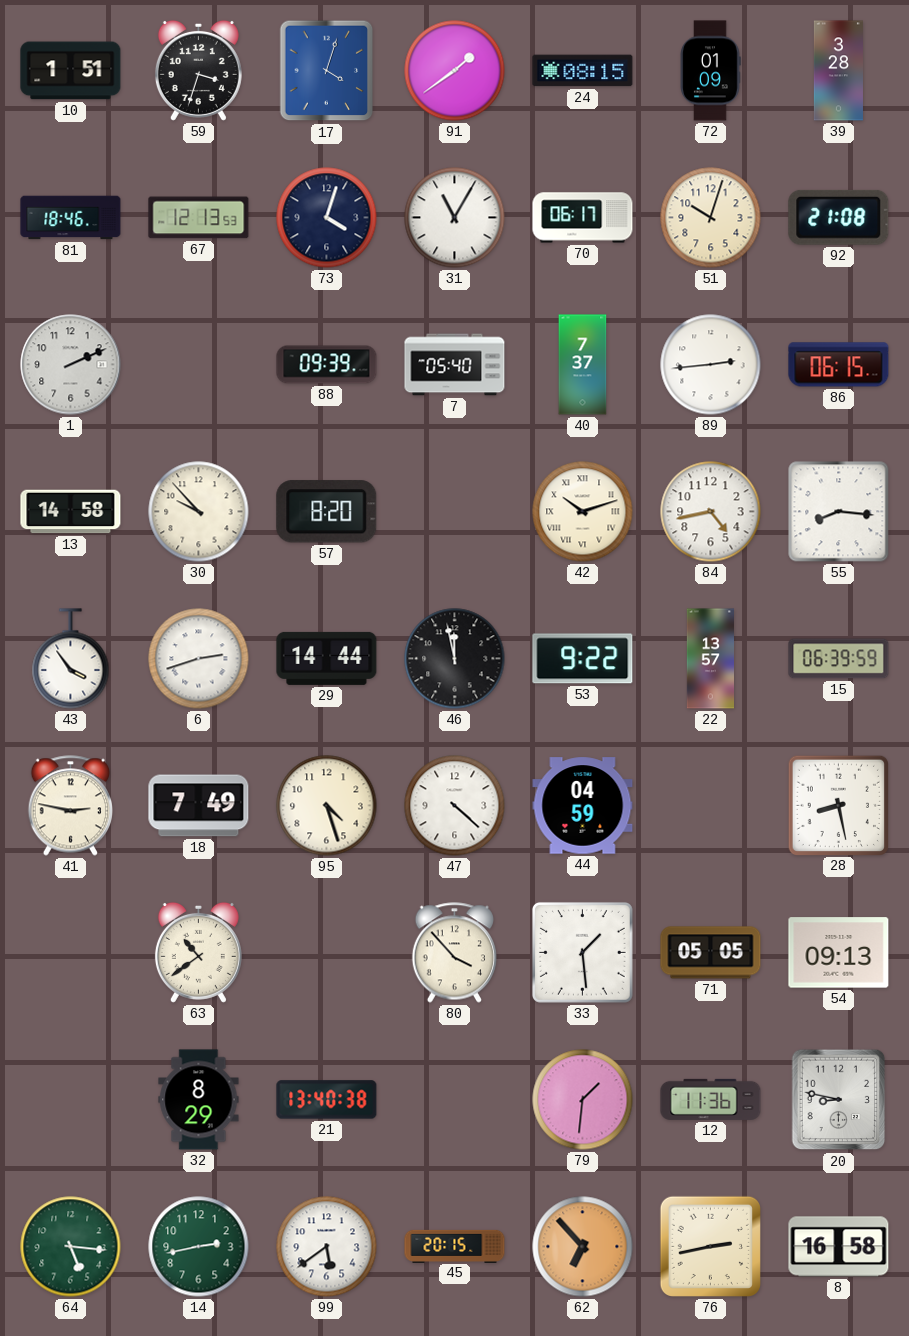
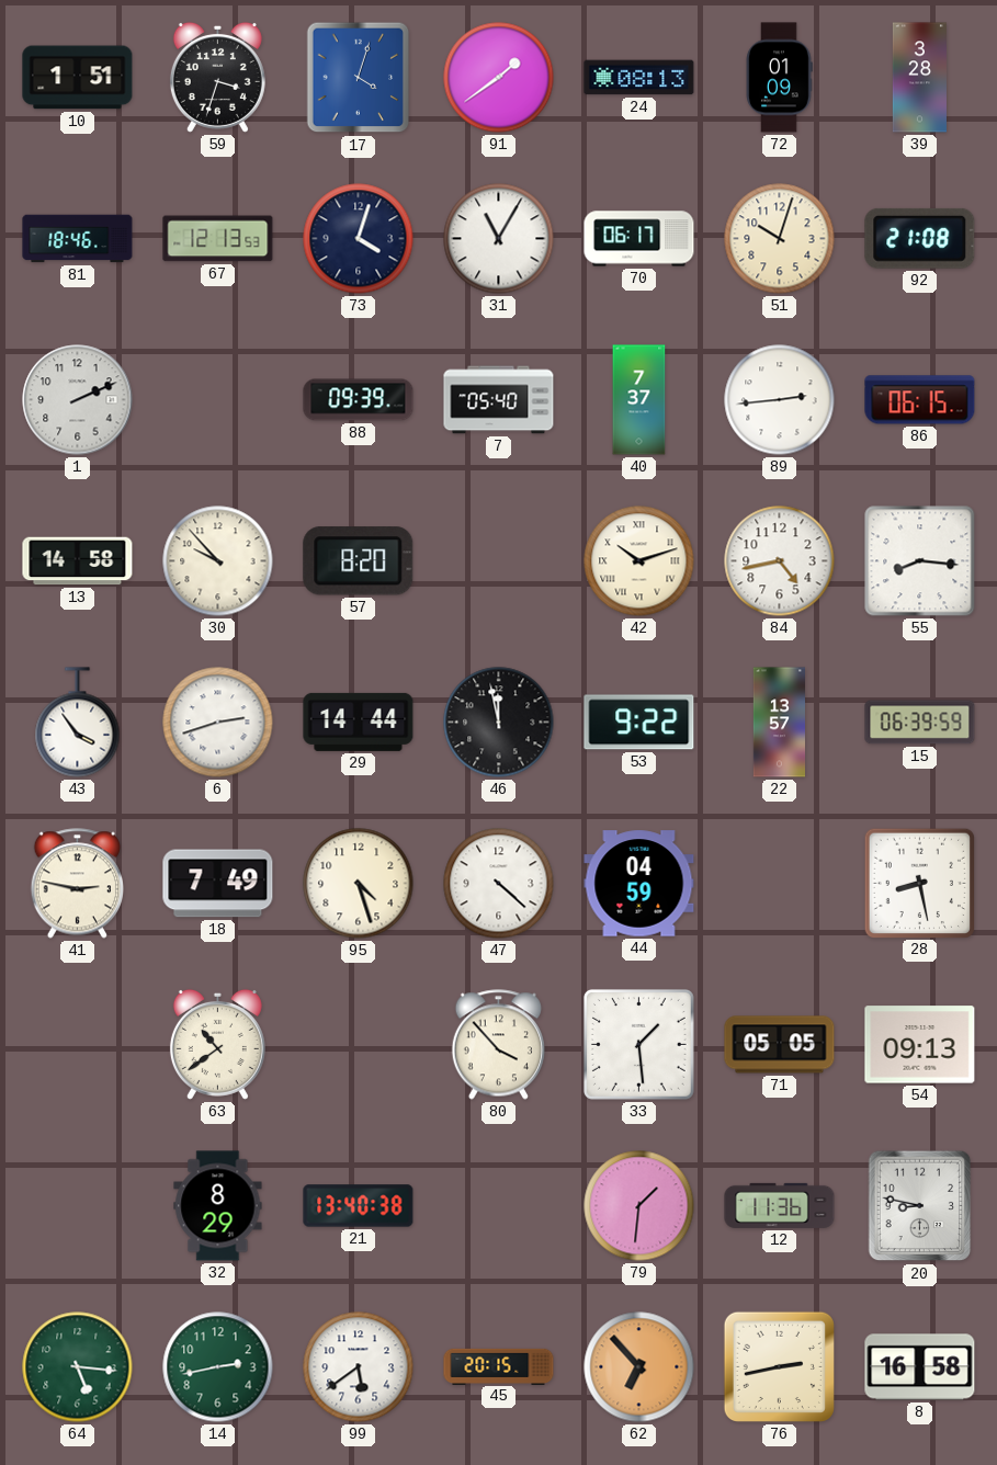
24: 08:15 -> 08:13
